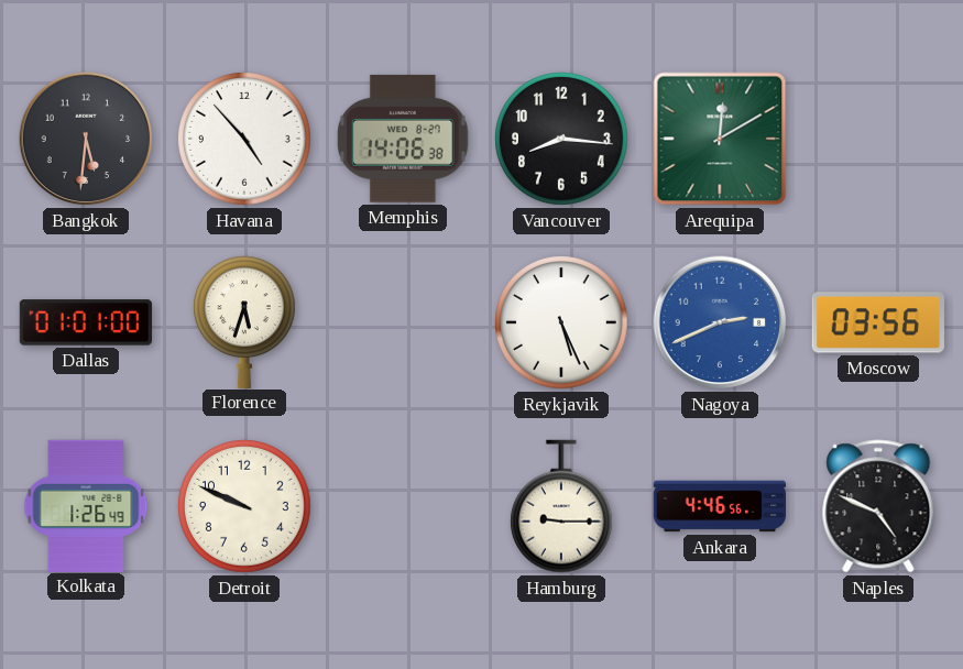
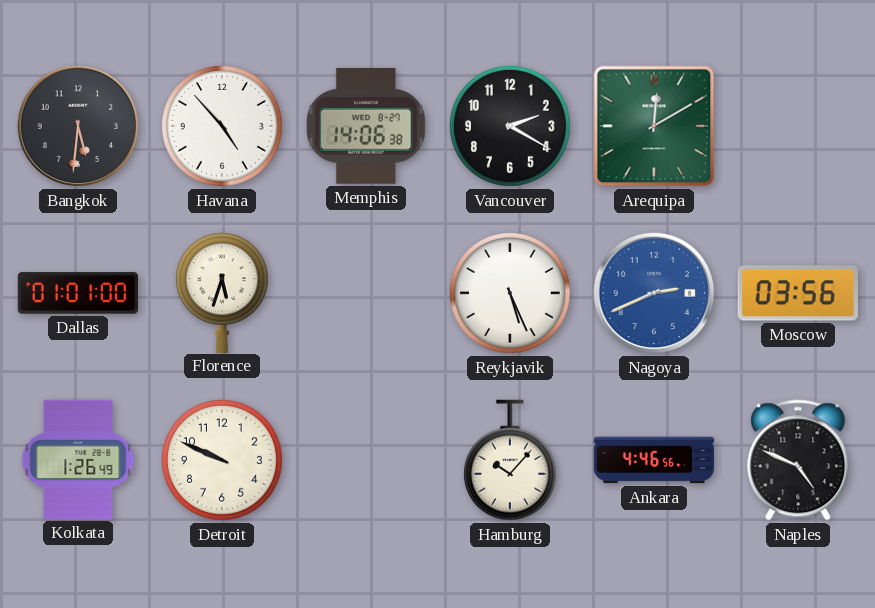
Vancouver: 8:16 -> 2:20
Hamburg: 9:15 -> 10:07
